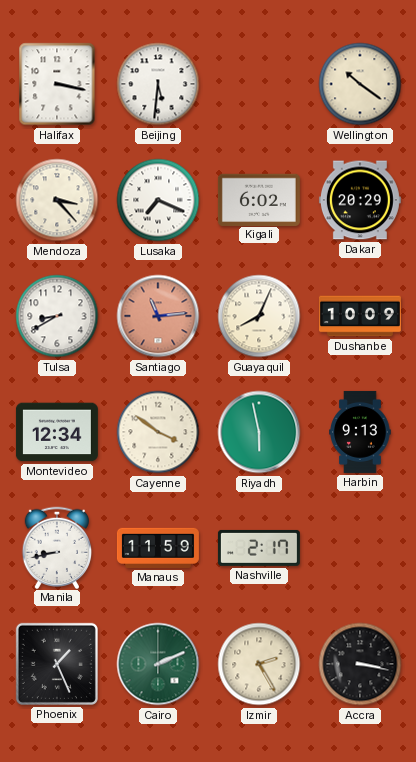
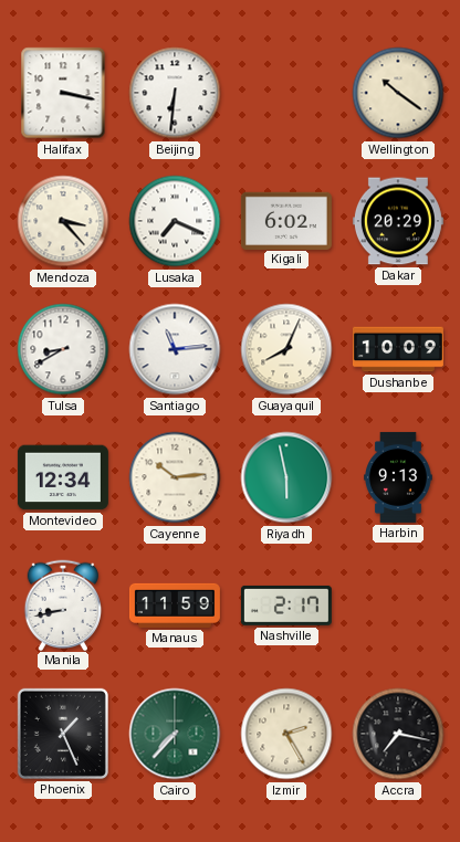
Beijing: 5:31 -> 6:31
Santiago dial: salmon -> white
Cayenne: 3:51 -> 10:14
Cairo: 2:11 -> 7:37
Accra: 3:17 -> 7:17
